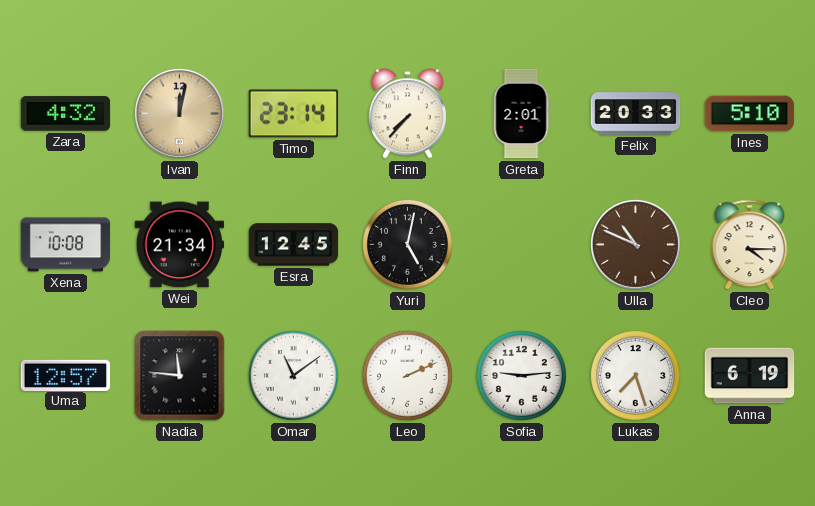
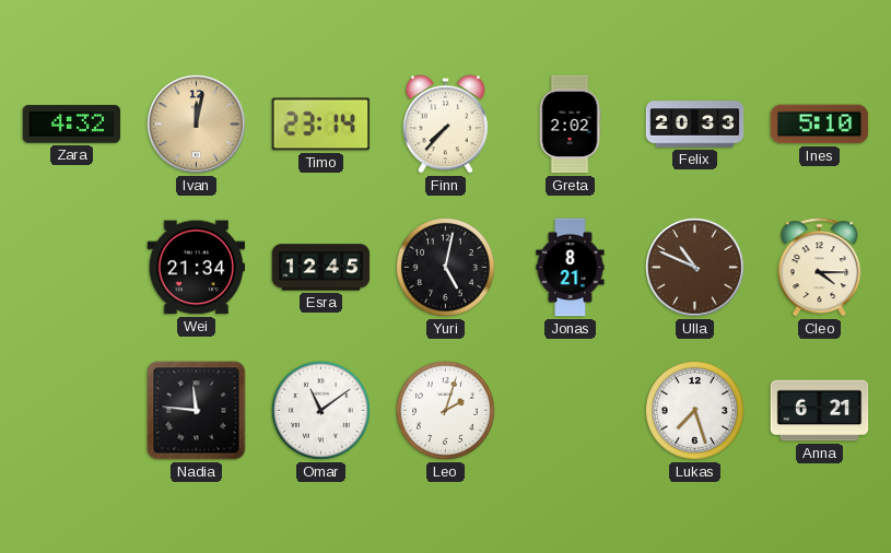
Greta: 2:01 -> 2:02
Xena: 10:08 -> none
Jonas: none -> 8:21
Uma: 12:57 -> none
Leo: 2:11 -> 2:03
Sofia: 9:14 -> none
Anna: 6:19 -> 6:21
